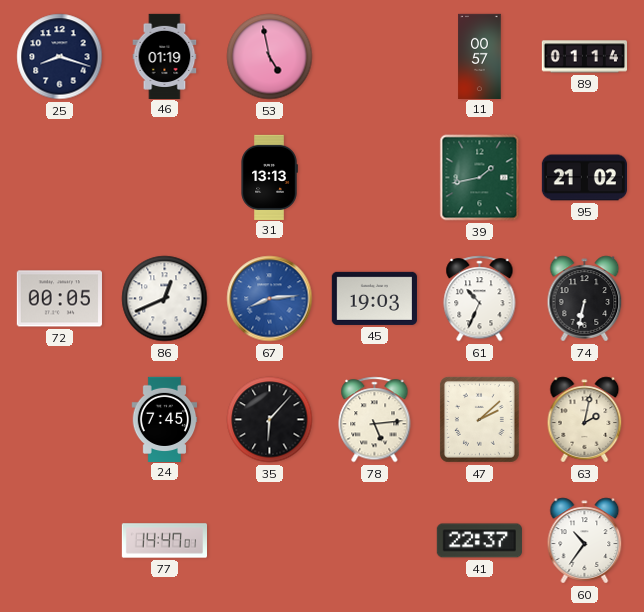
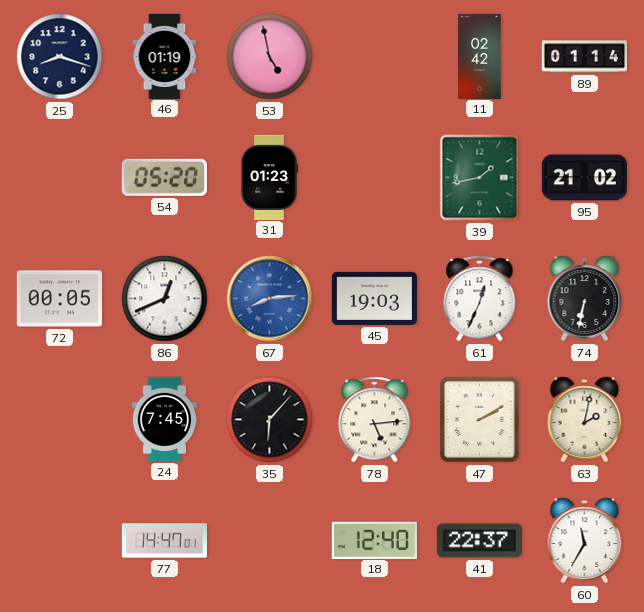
11: 00:57 -> 02:42
54: none -> 05:20
31: 13:13 -> 01:23
61: 10:34 -> 12:34
47: 2:08 -> 2:10
18: none -> 12:40
60: 10:36 -> 11:35
